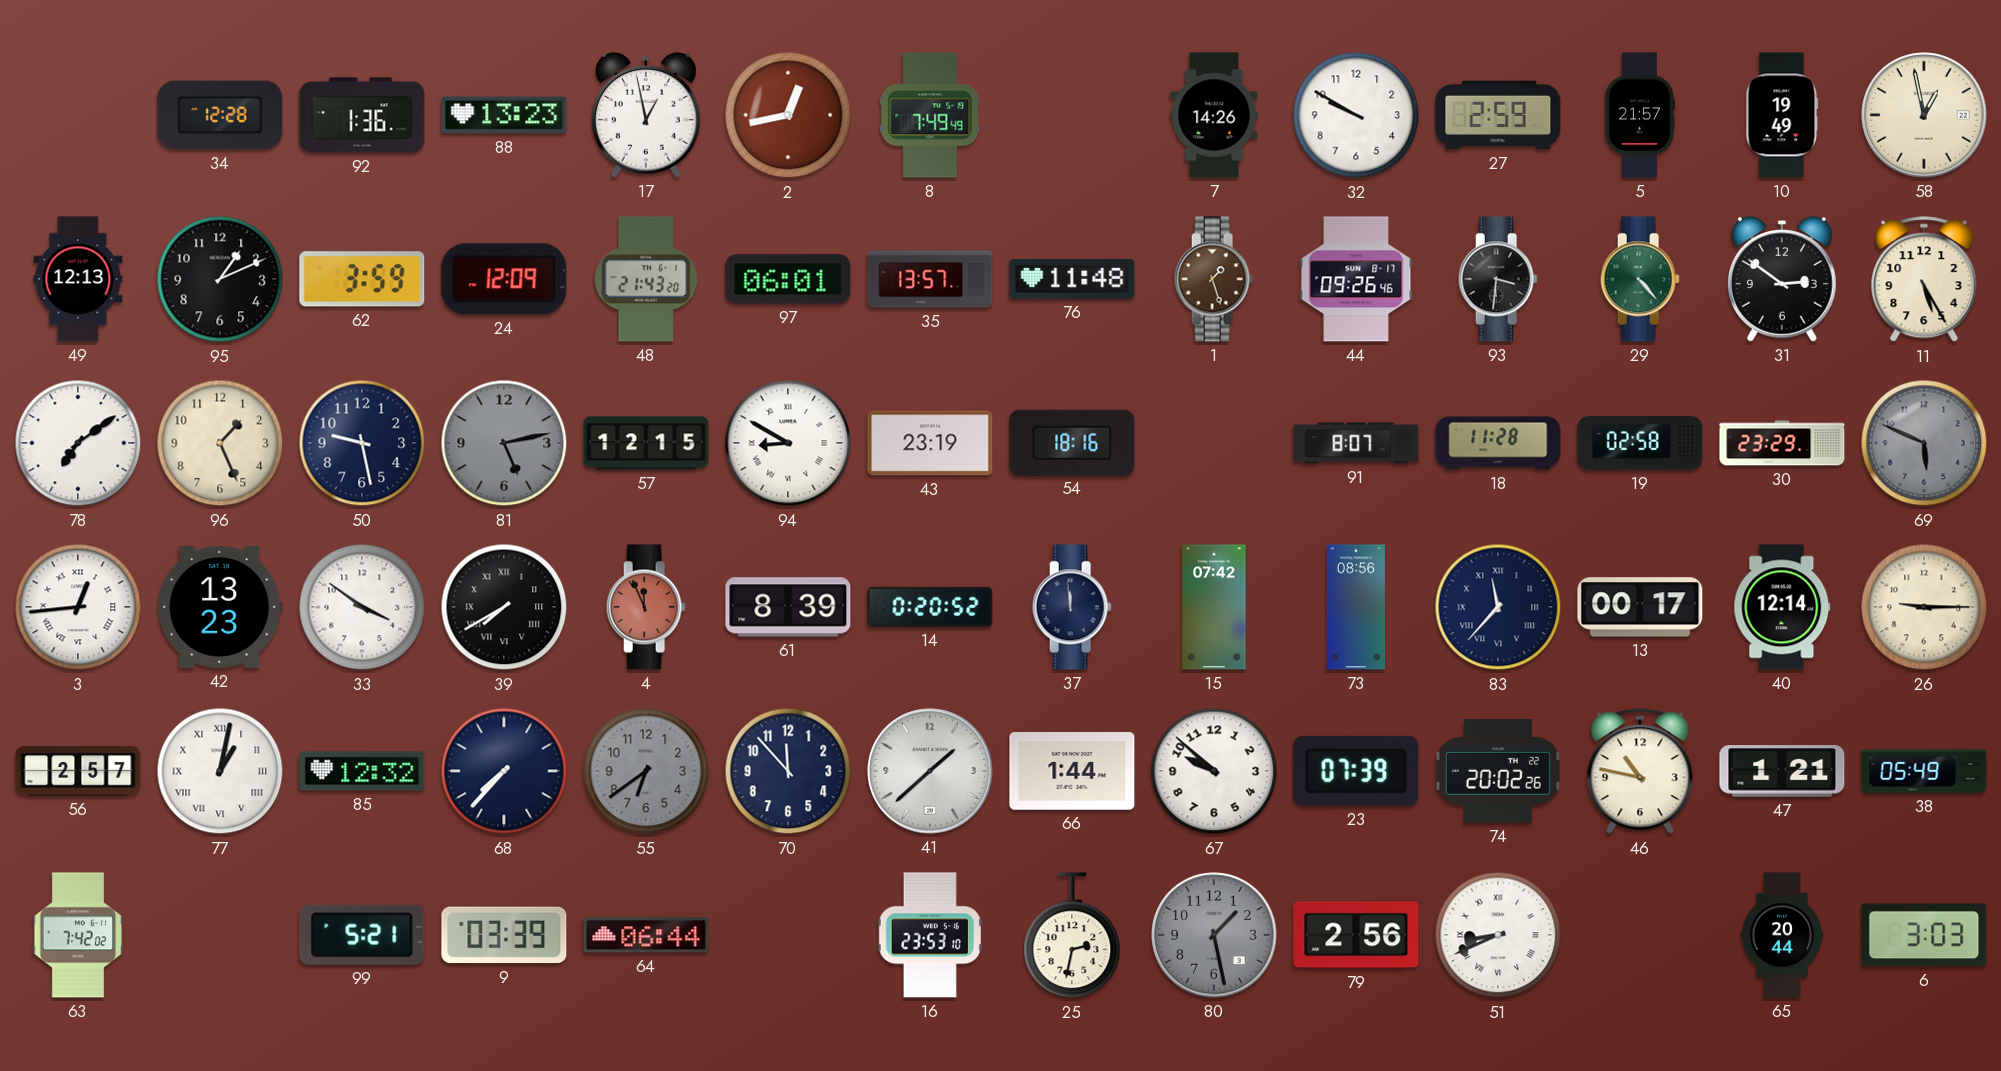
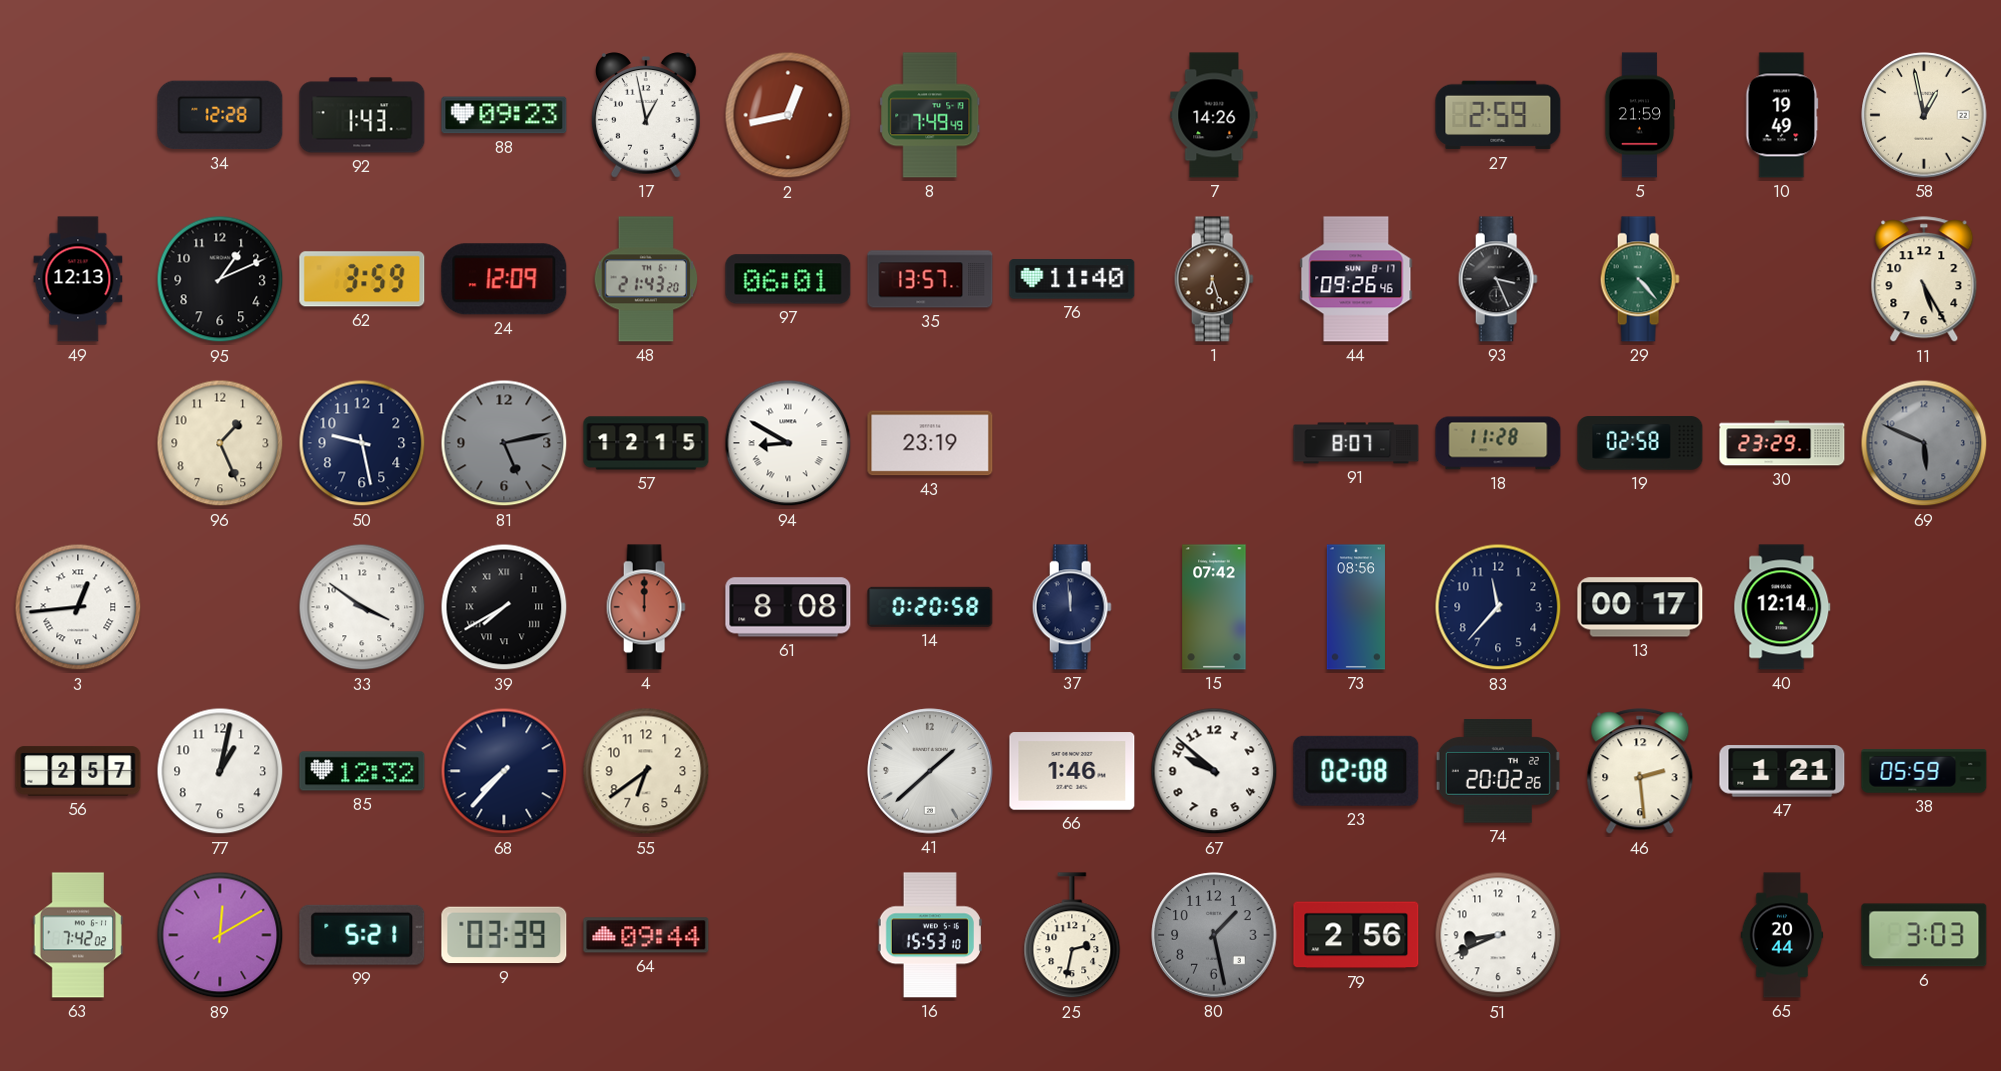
92: 1:36 -> 1:43
88: 13:23 -> 09:23
32: 9:50 -> none
5: 21:57 -> 21:59
76: 11:48 -> 11:40
1: 1:27 -> 6:27
93: 3:31 -> 3:26
31: 2:51 -> none
78: 7:09 -> none
54: 18:16 -> none
42: 13:23 -> none
4: 11:56 -> 12:00
61: 8:39 -> 8:08
14: 0:20:52 -> 0:20:58
83 numerals: Roman -> Arabic
26: 9:15 -> none
77 numerals: Roman -> Arabic
55 dial: grey -> cream
70: 11:53 -> none
66: 1:44 -> 1:46
23: 07:39 -> 02:08
46: 10:47 -> 2:29
38: 05:49 -> 05:59
89: none -> 12:10
64: 06:44 -> 09:44
16: 23:53 -> 15:53
51 numerals: Roman -> Arabic
